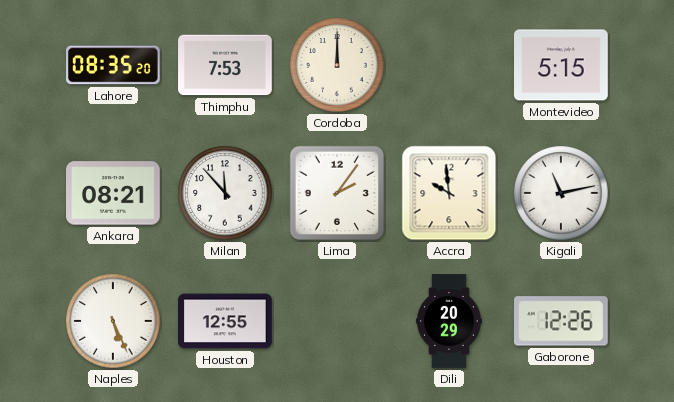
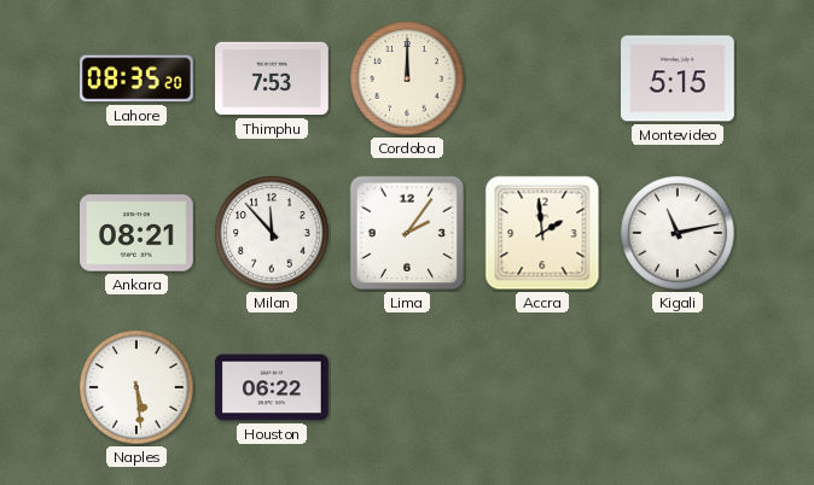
Accra: 9:59 -> 1:59
Naples: 5:26 -> 5:29
Houston: 12:55 -> 06:22
Dili: 20:29 -> none
Gaborone: 12:26 -> none
